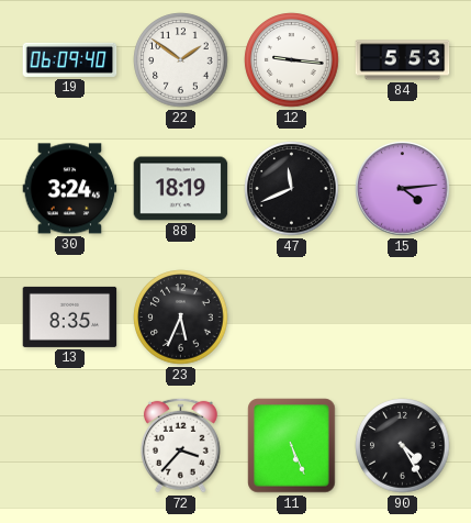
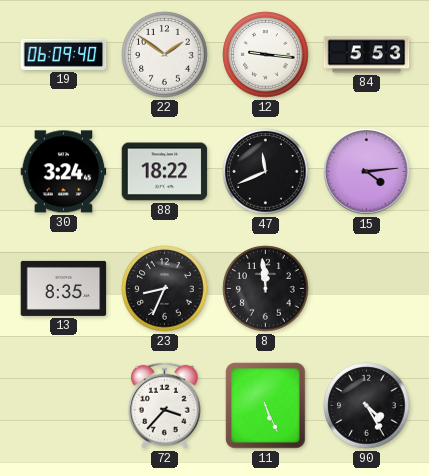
88: 18:19 -> 18:22
23: 5:34 -> 8:34
8: none -> 11:59
